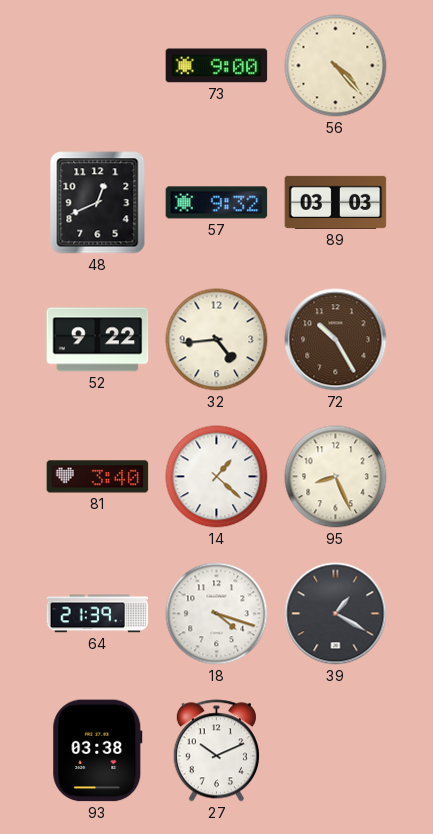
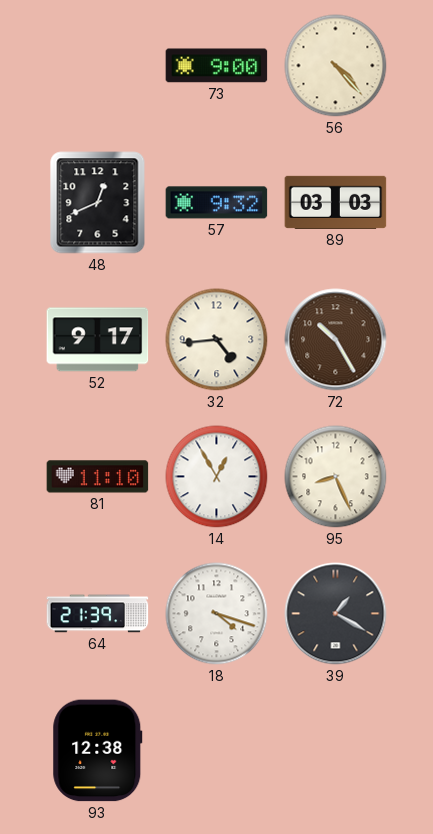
52: 9:22 -> 9:17
81: 3:40 -> 11:10
14: 1:22 -> 12:55
93: 03:38 -> 12:38
27: 10:11 -> none
